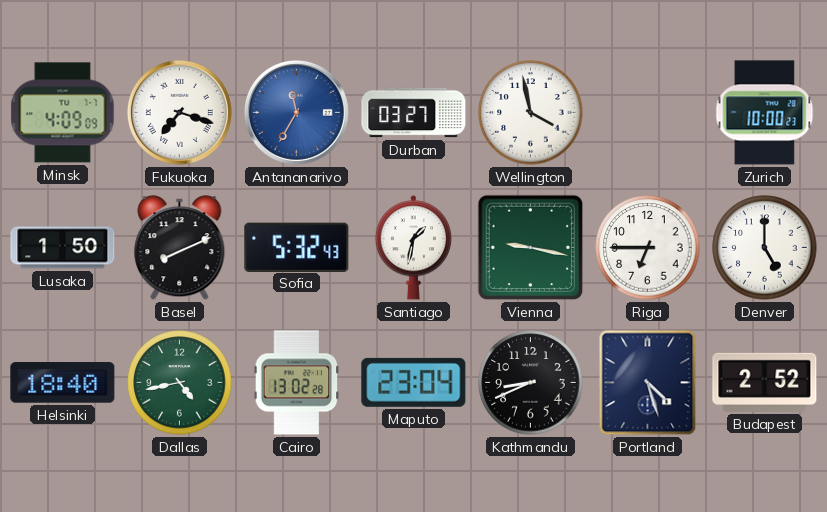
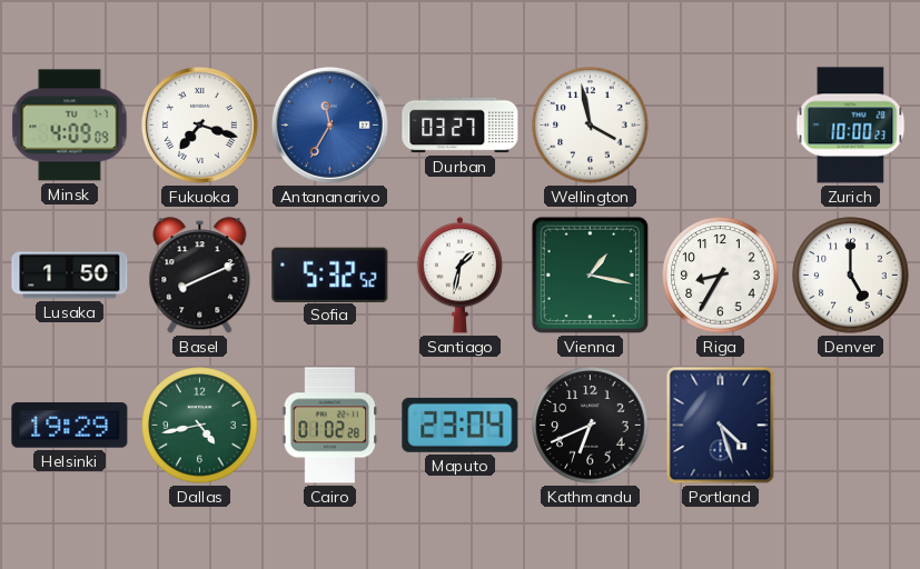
Sofia: 5:32:43 -> 5:32:52
Vienna: 9:17 -> 1:17
Riga: 6:45 -> 8:35
Helsinki: 18:40 -> 19:29
Cairo: 13:02 -> 01:02
Kathmandu: 8:41 -> 6:41
Budapest: 2:52 -> none
